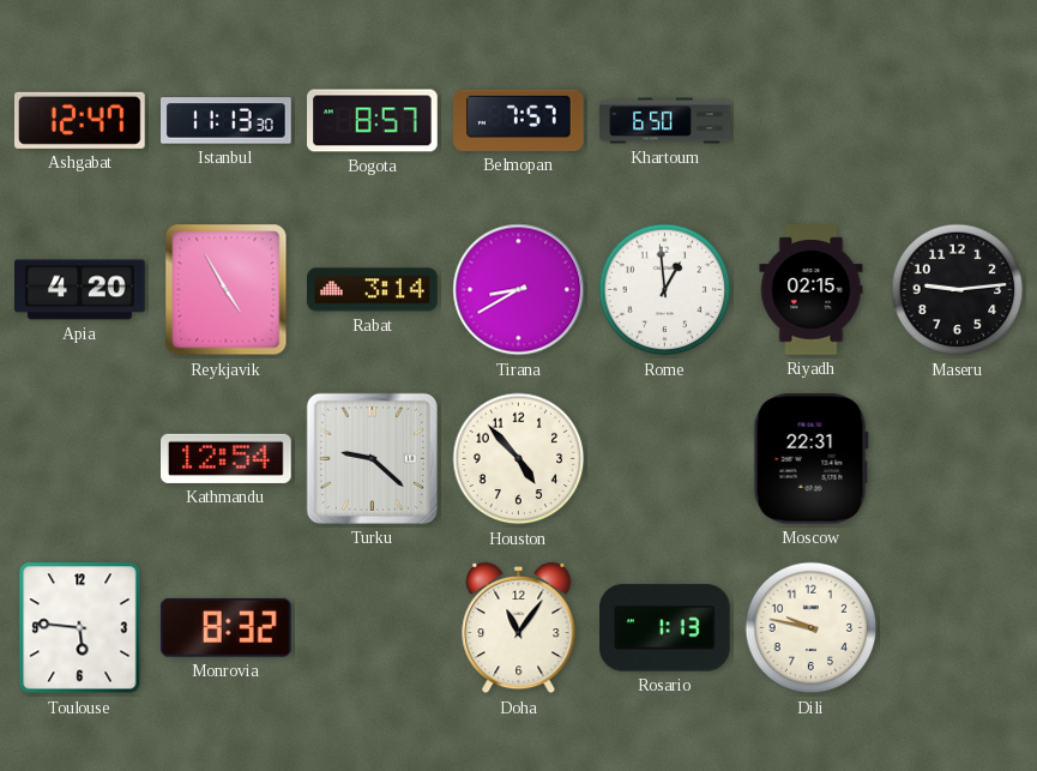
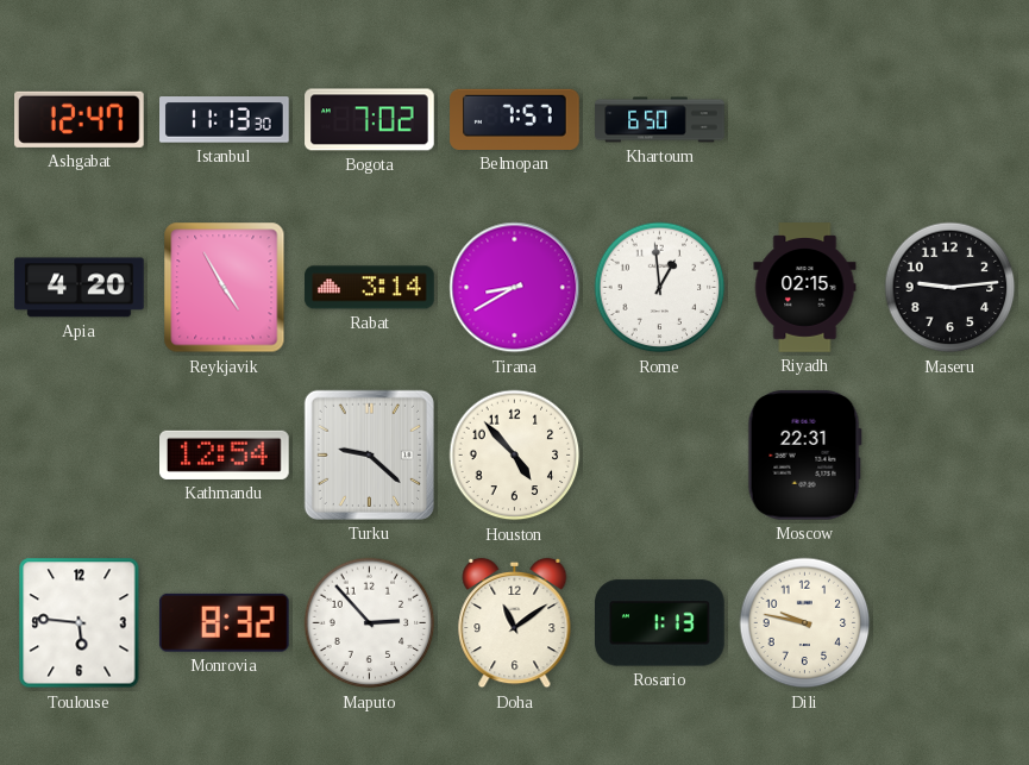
Bogota: 8:57 -> 7:02
Maputo: none -> 2:53
Doha: 11:06 -> 11:09
